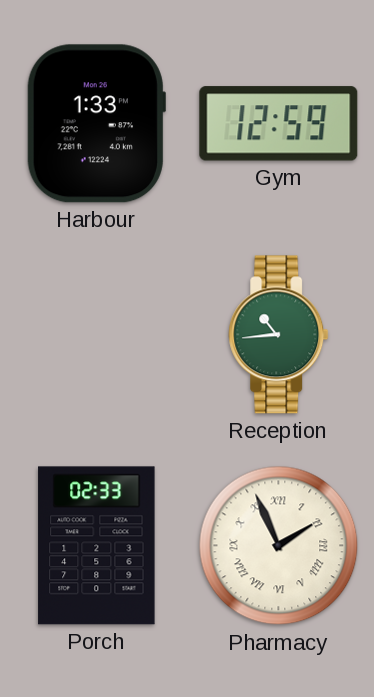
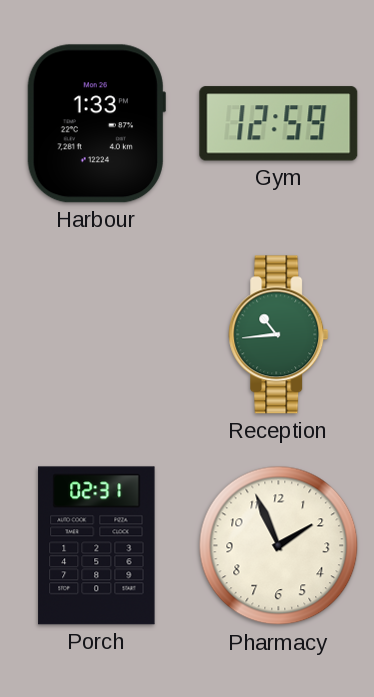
Porch: 02:33 -> 02:31
Pharmacy numerals: Roman -> Arabic
